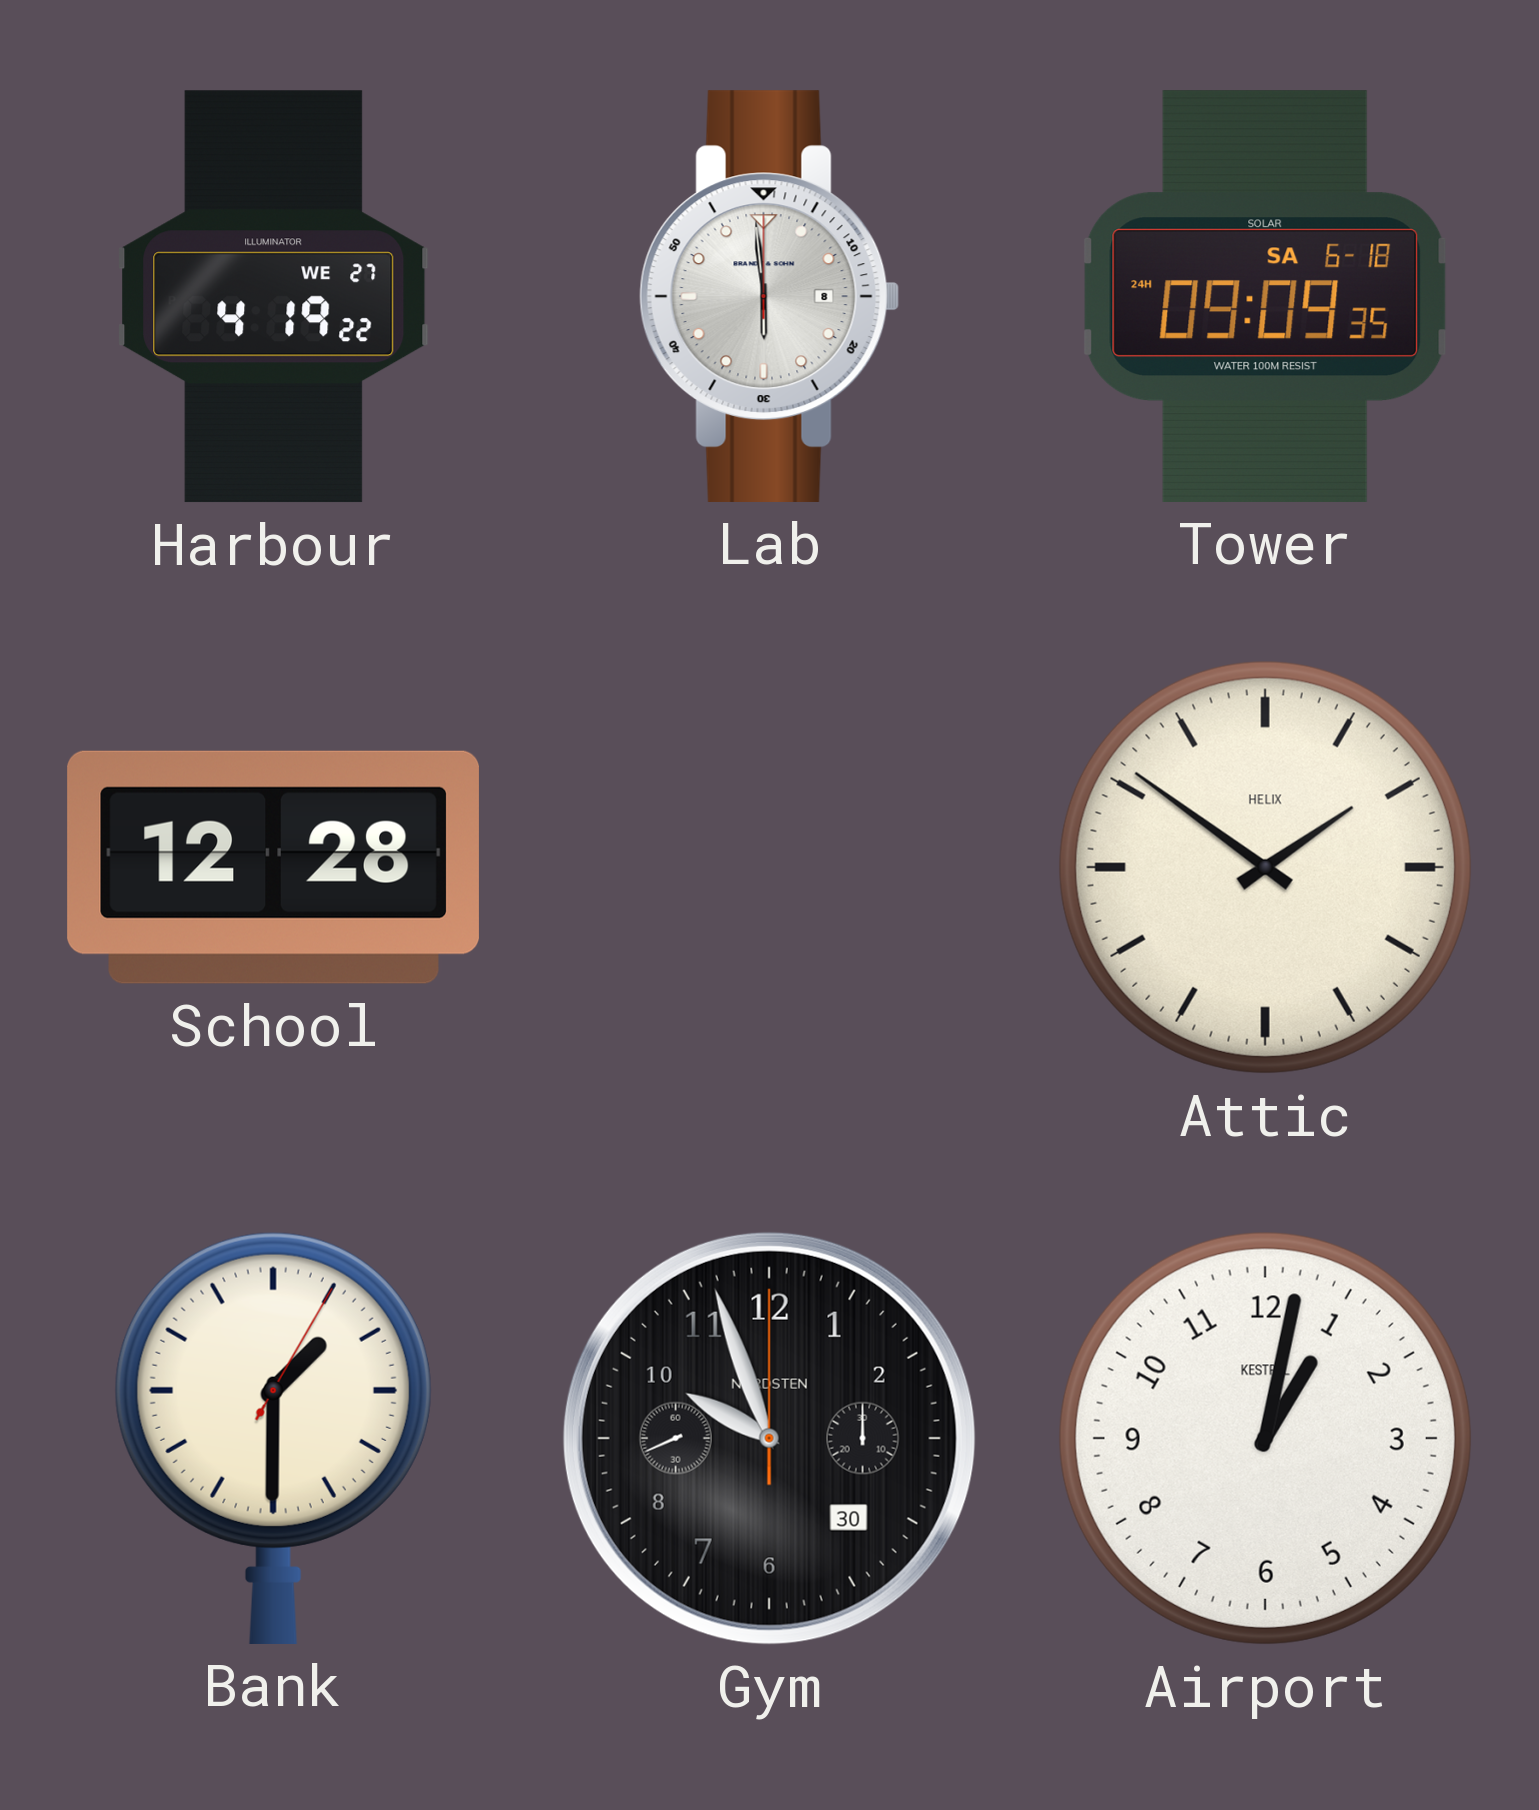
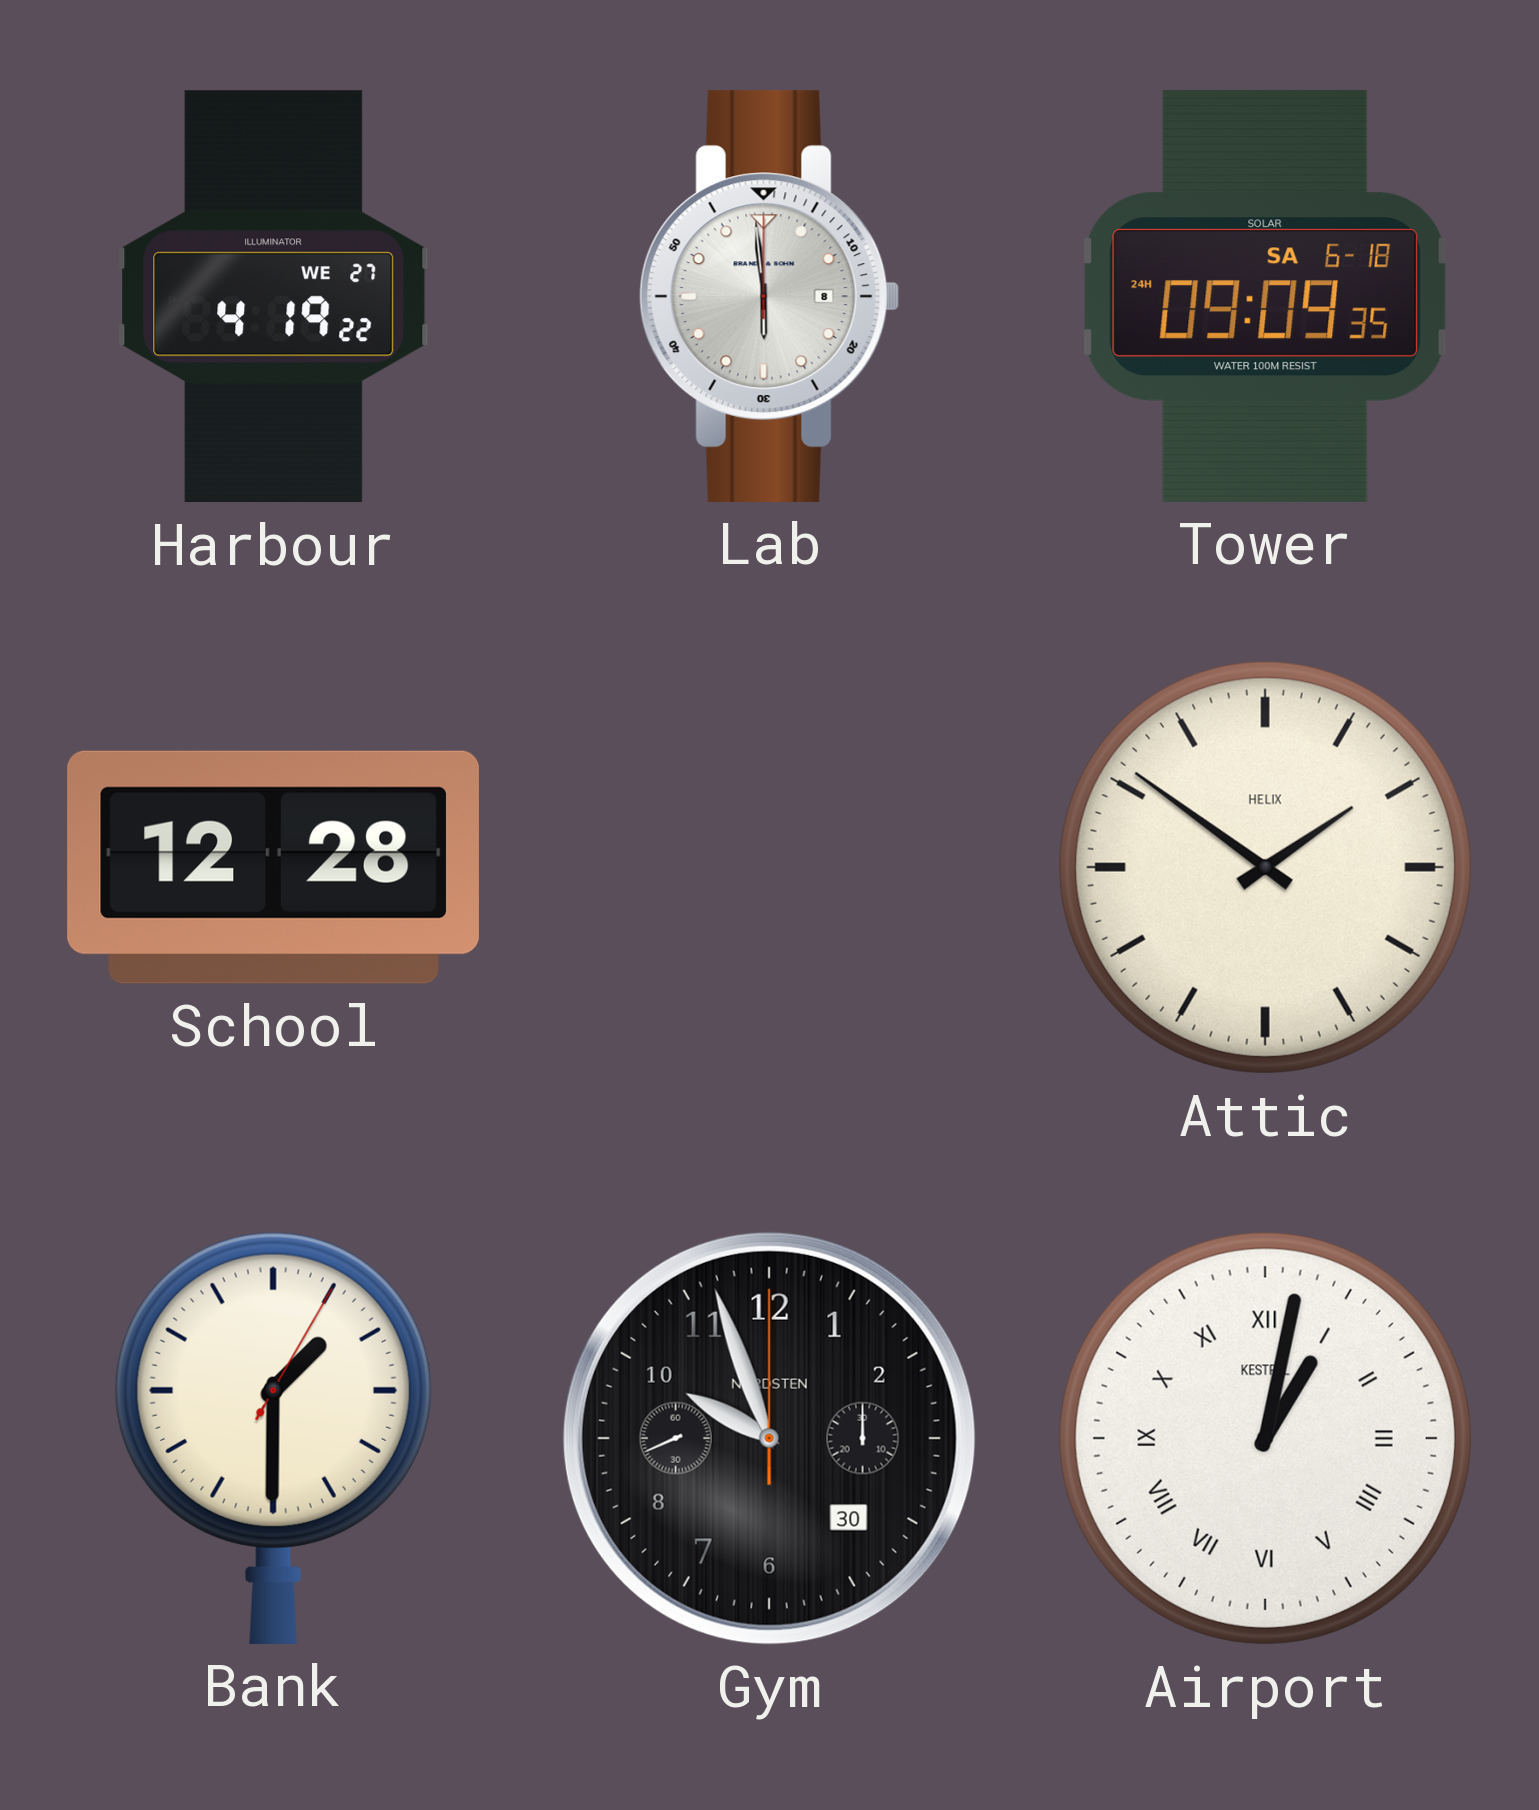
Airport numerals: Arabic -> Roman
